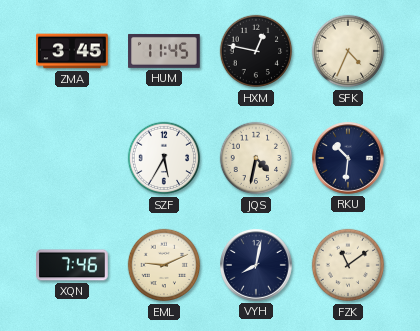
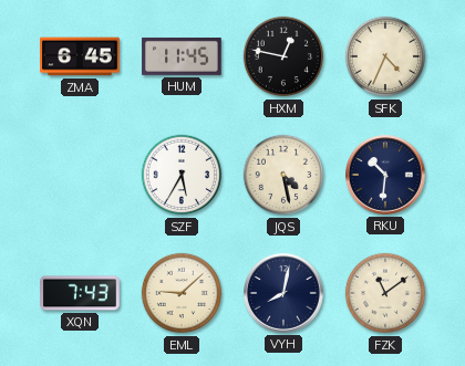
ZMA: 3:45 -> 6:45
JQS: 4:32 -> 4:28
XQN: 7:46 -> 7:43
EML: 9:11 -> 9:08
